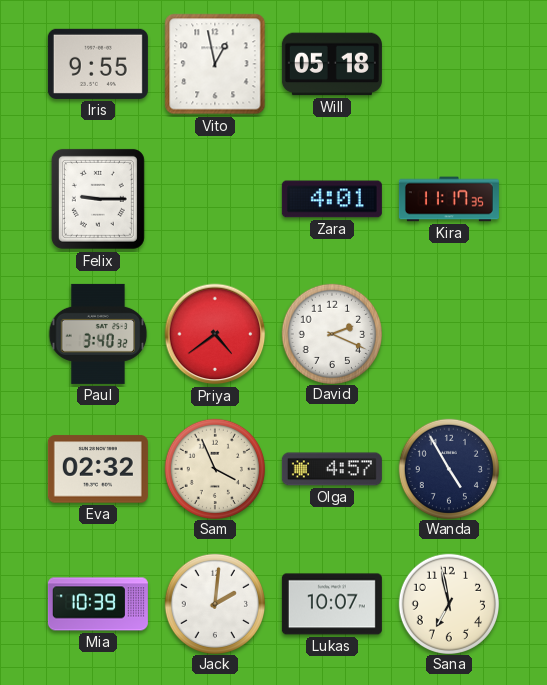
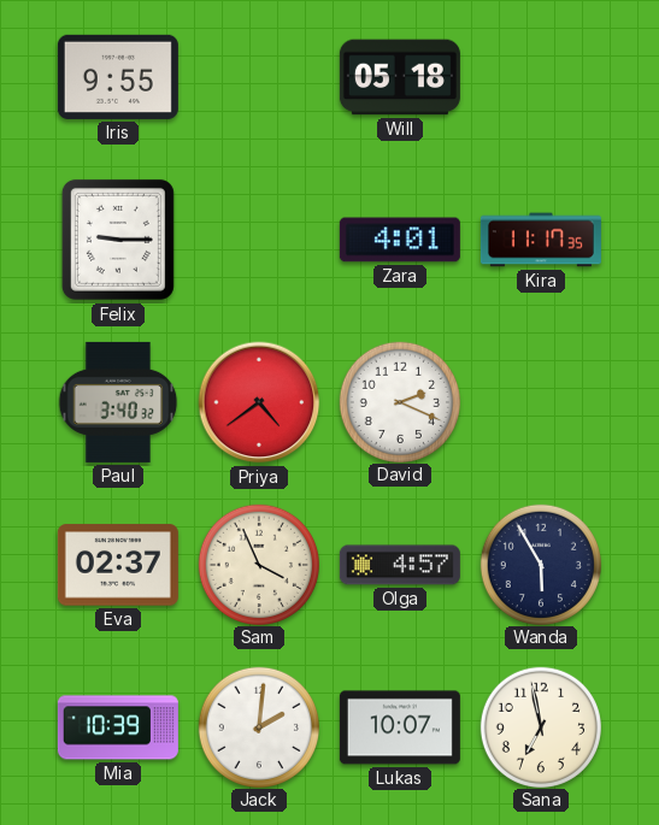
Vito: 12:58 -> none
Eva: 02:32 -> 02:37
Wanda: 4:55 -> 5:55
